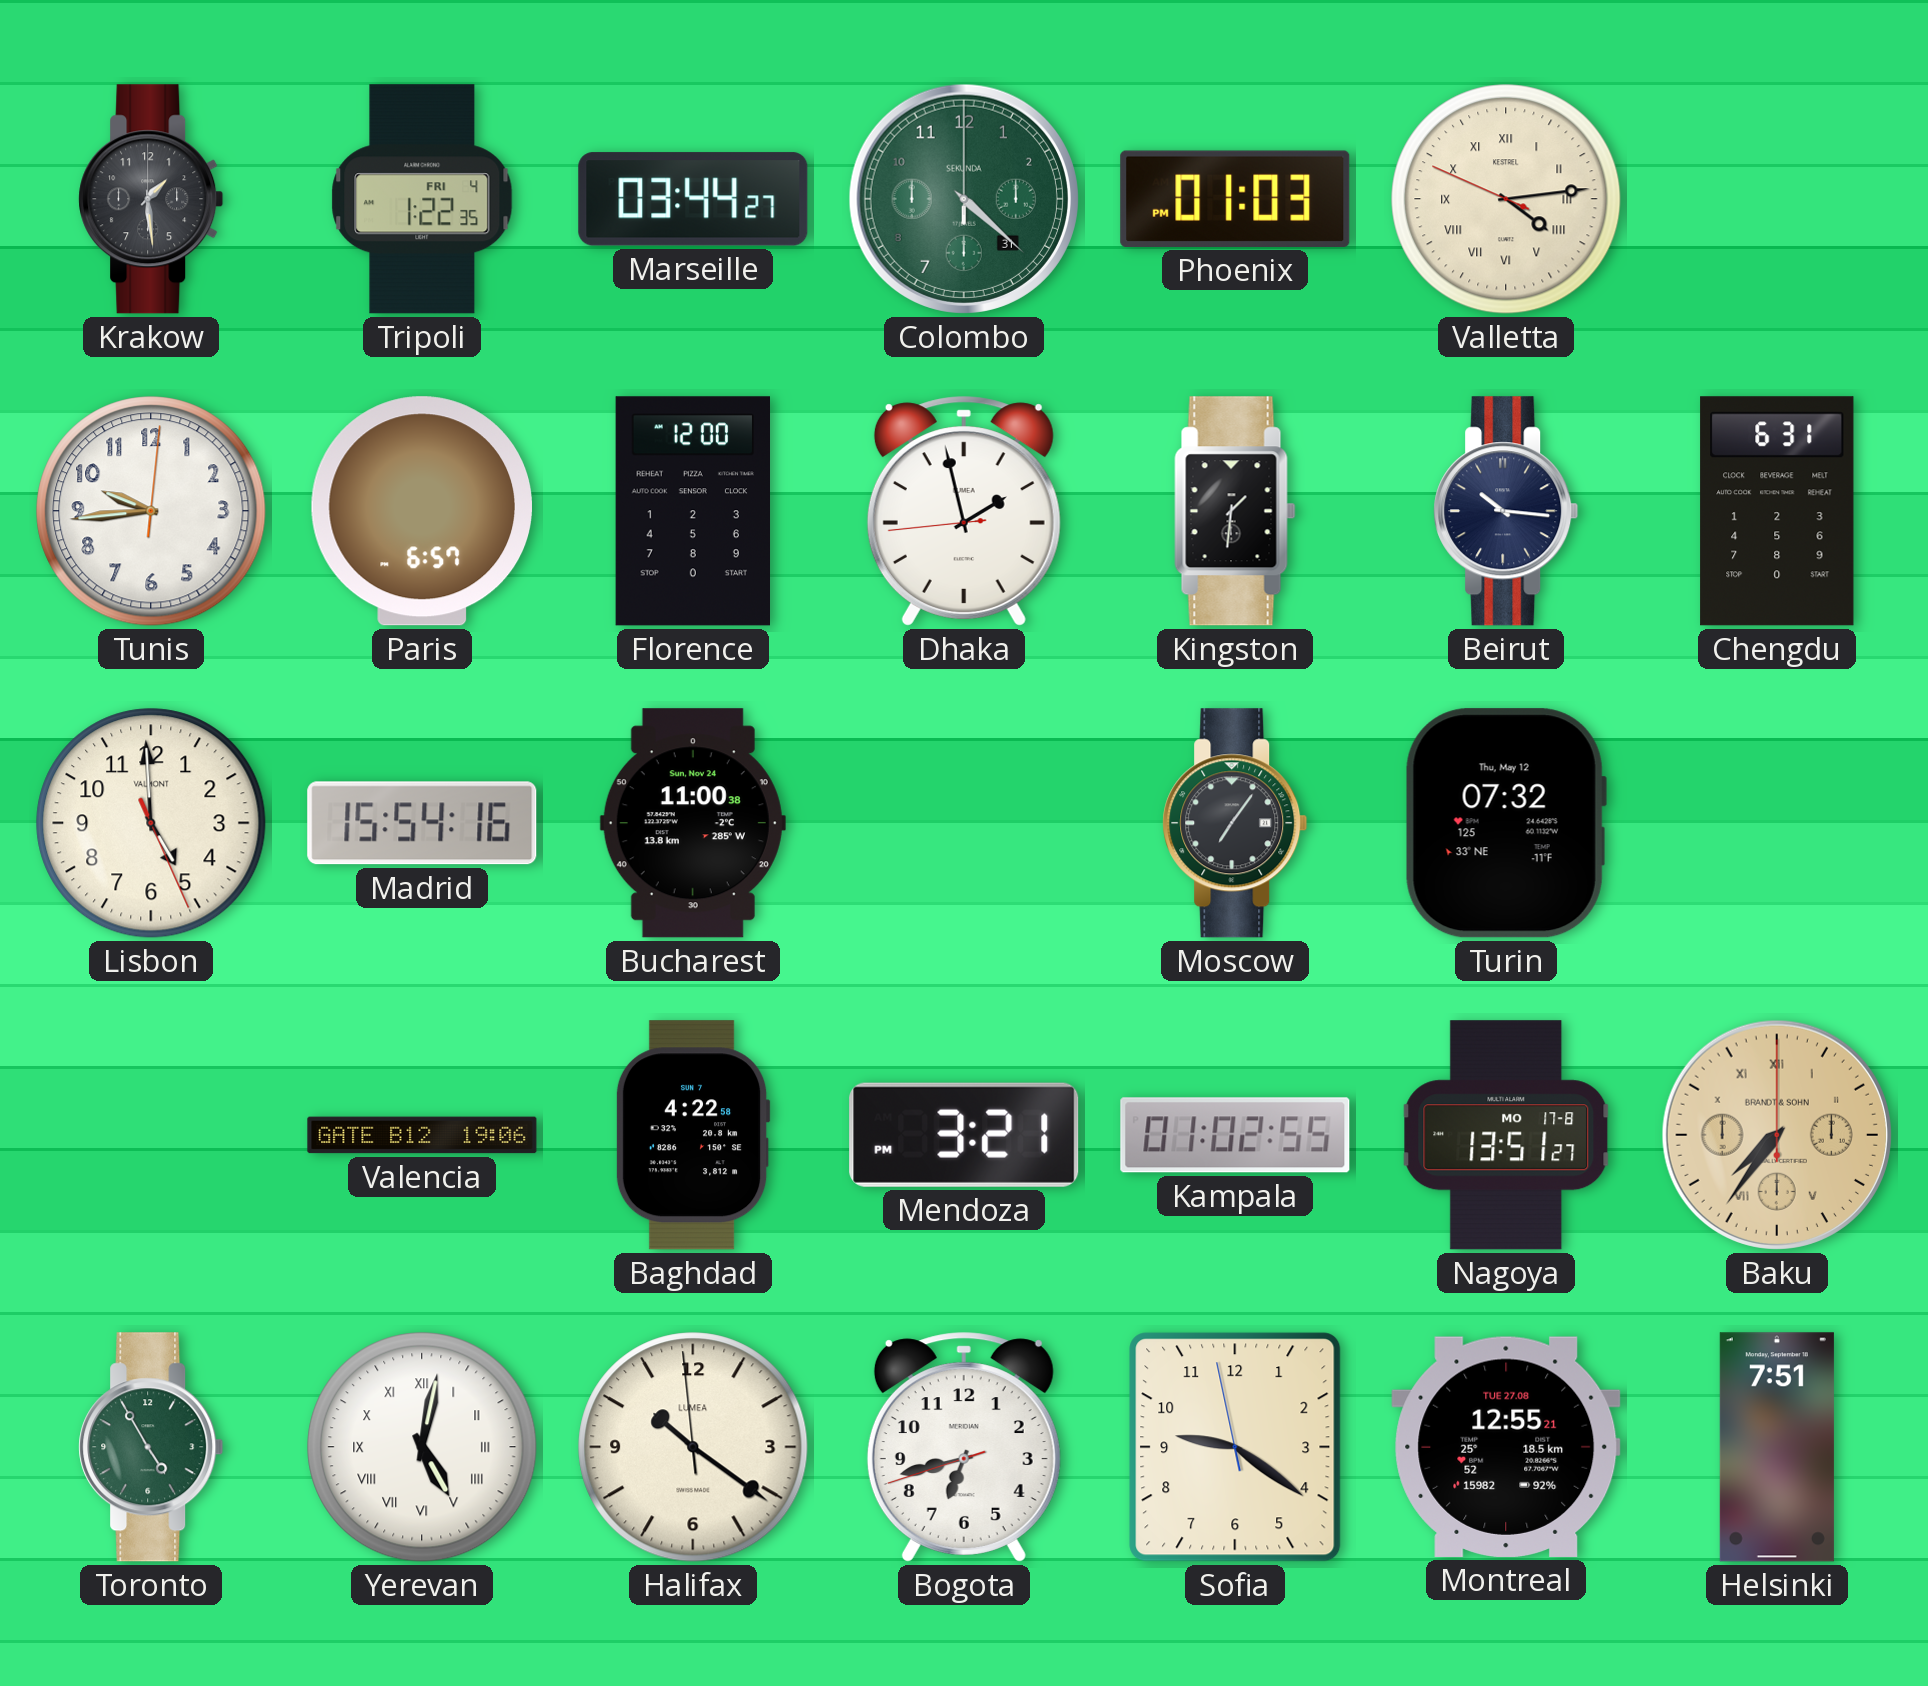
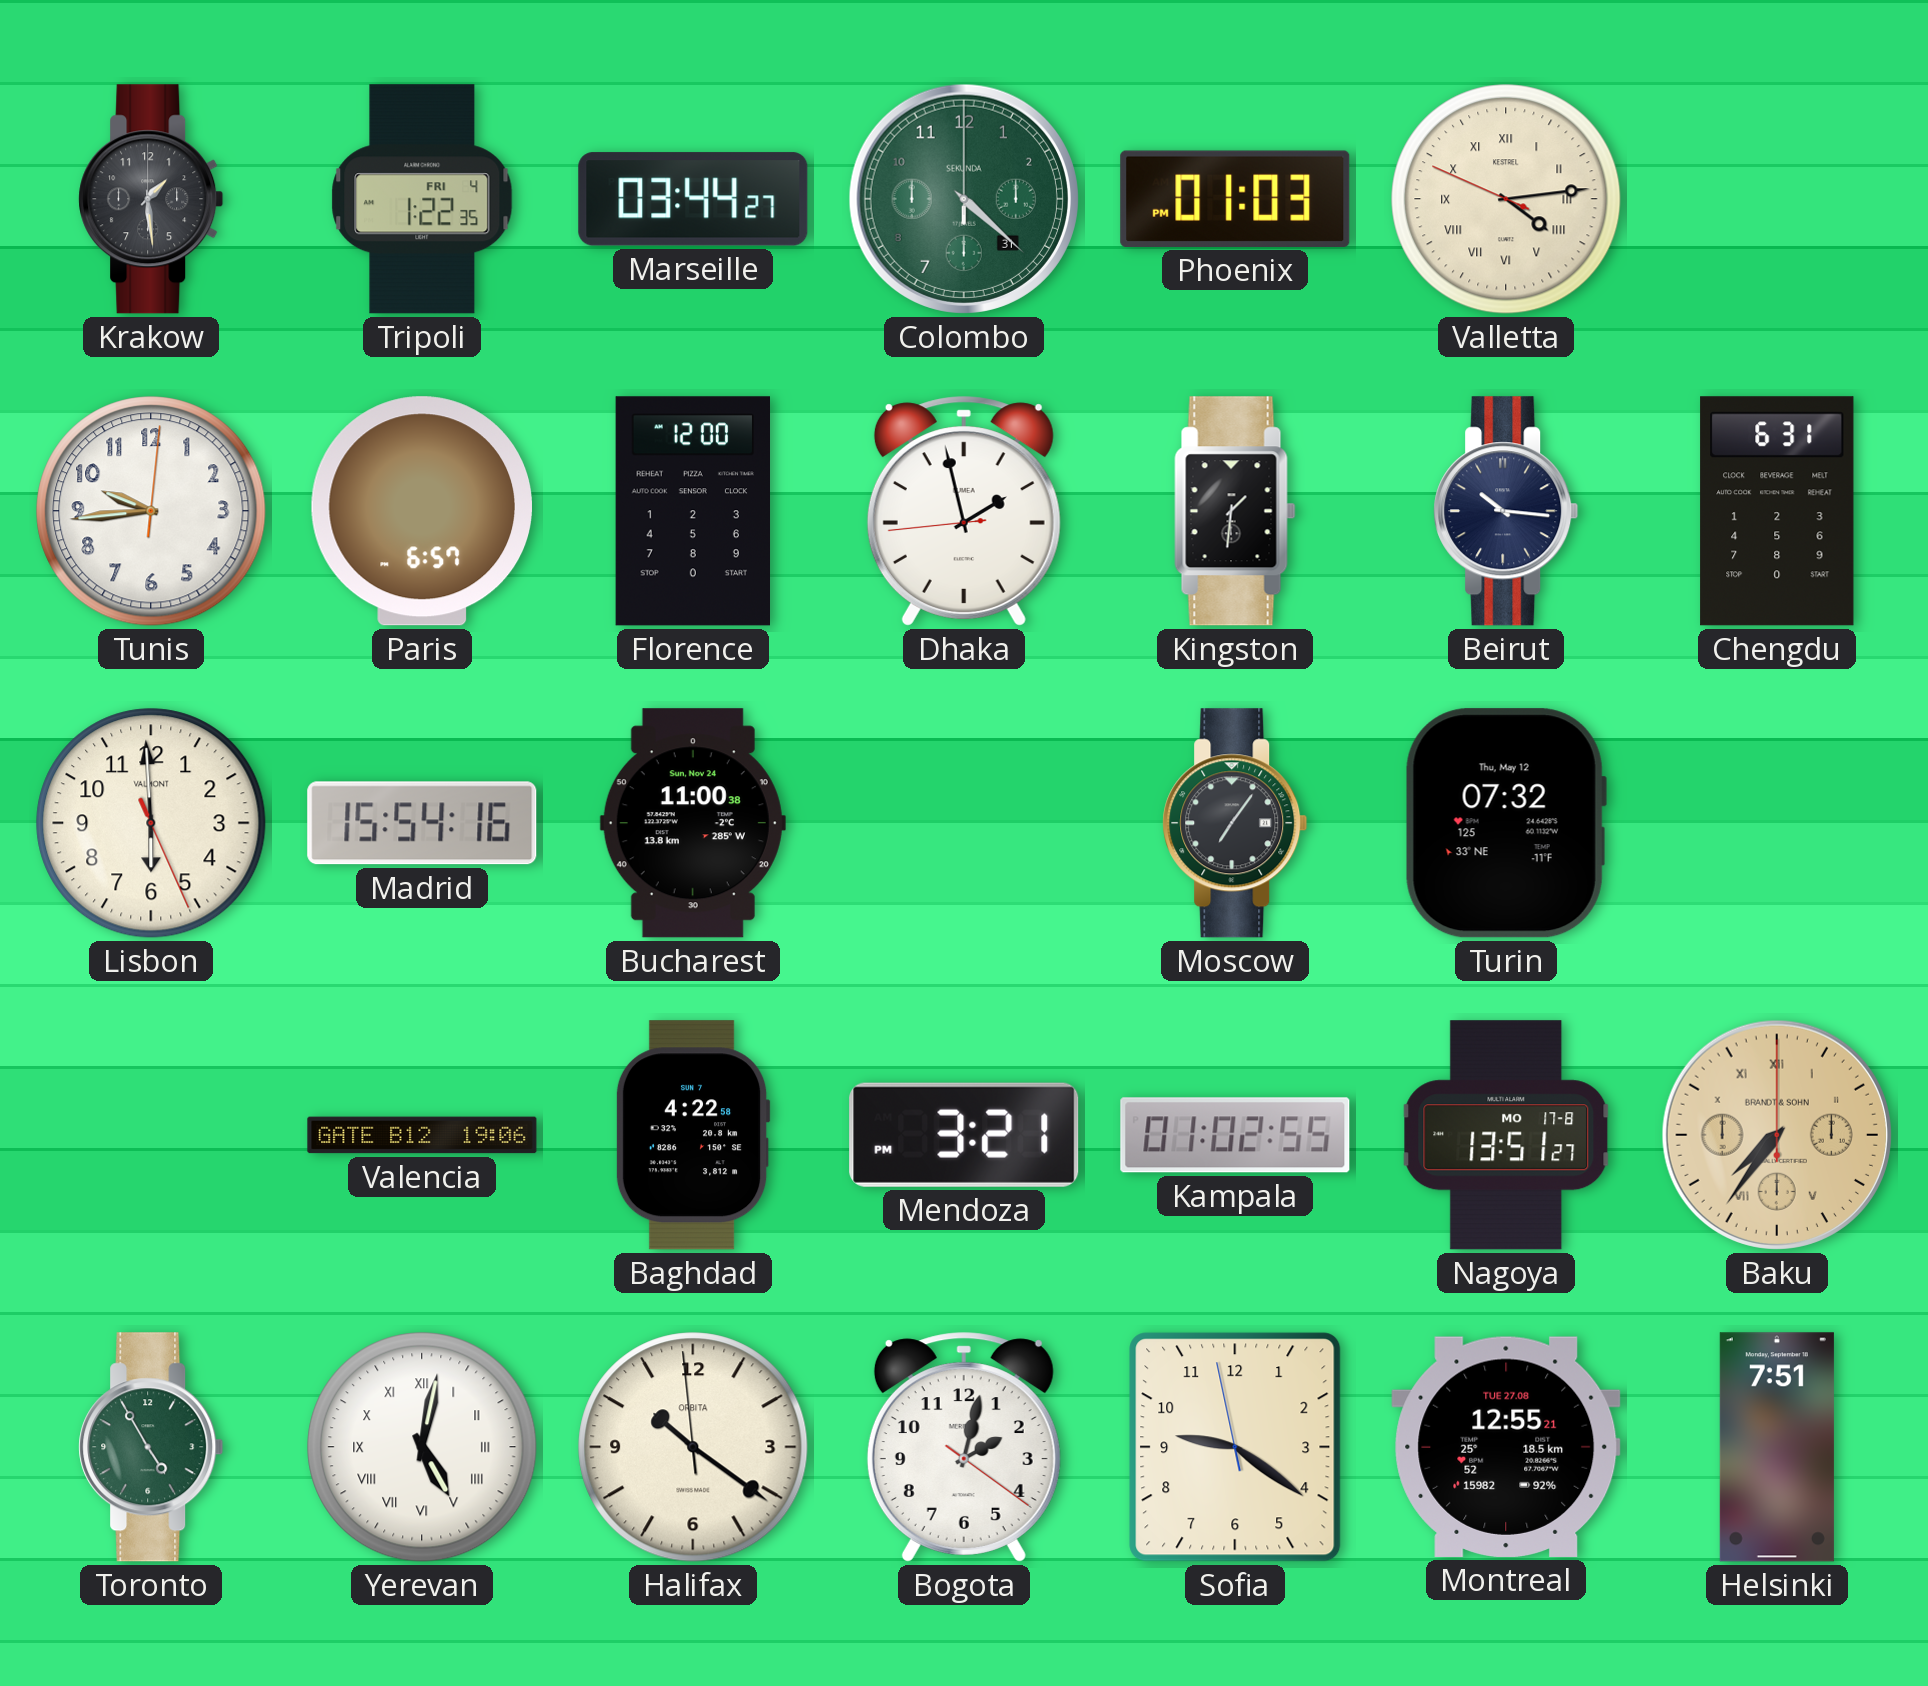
Lisbon: 4:59 -> 5:59
Halifax brand: LUMEA -> ORBITA
Bogota: 6:42 -> 2:02
